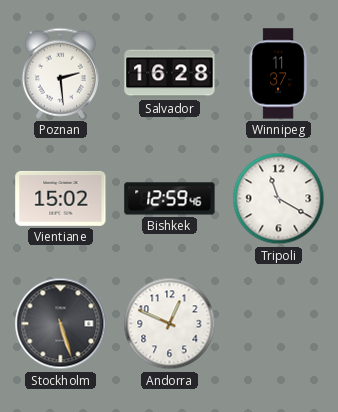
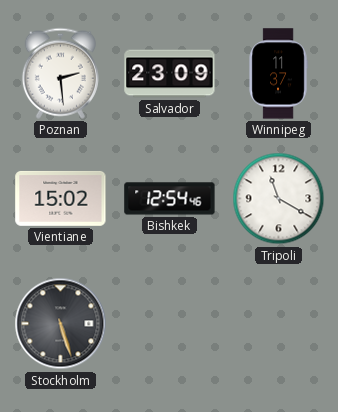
Salvador: 16:28 -> 23:09
Bishkek: 12:59 -> 12:54
Andorra: 12:49 -> none
